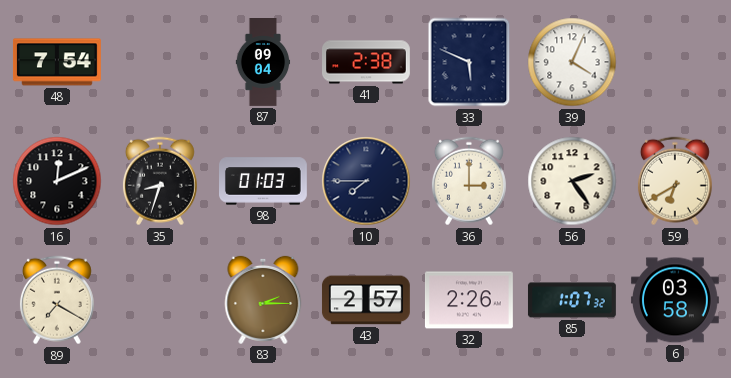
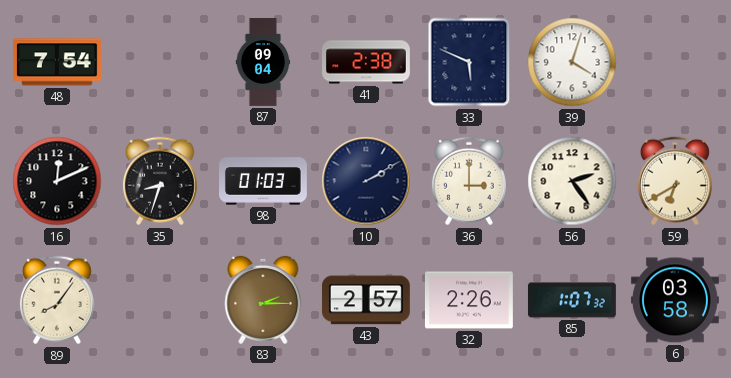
39: 4:04 -> 4:03
10: 7:45 -> 2:10
89: 7:20 -> 8:06
